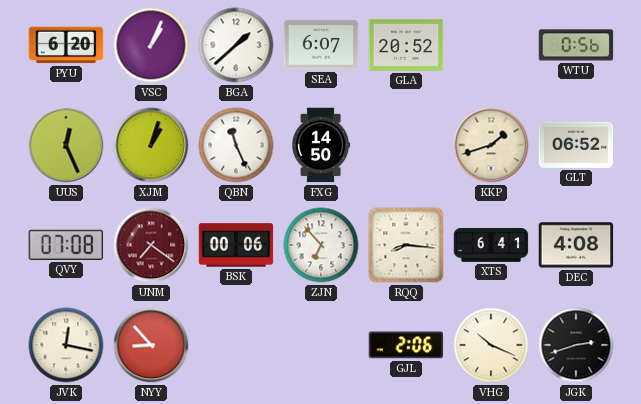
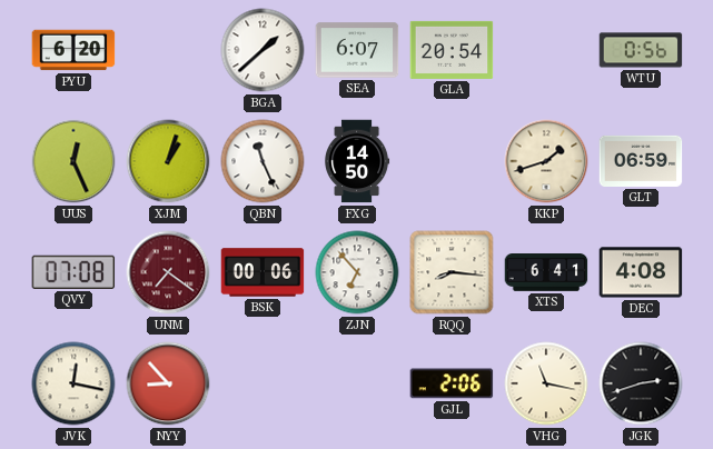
VSC: 1:04 -> none
GLA: 20:52 -> 20:54
GLT: 06:52 -> 06:59
VHG: 10:19 -> 11:17
